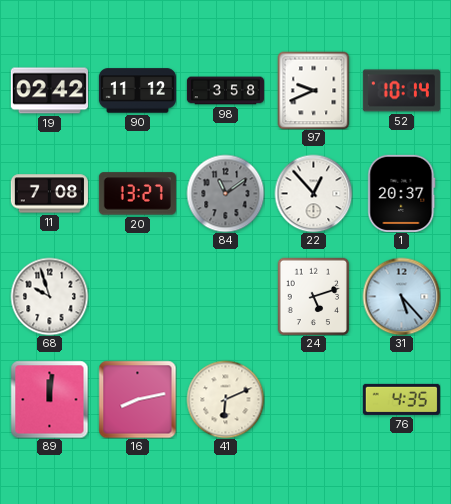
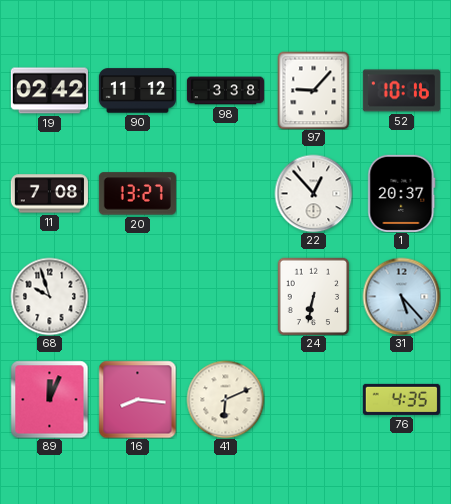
98: 3:58 -> 3:38
97: 9:41 -> 9:07
52: 10:14 -> 10:16
84: 11:09 -> none
24: 5:12 -> 6:32
89: 12:01 -> 12:04
16: 8:13 -> 8:16
